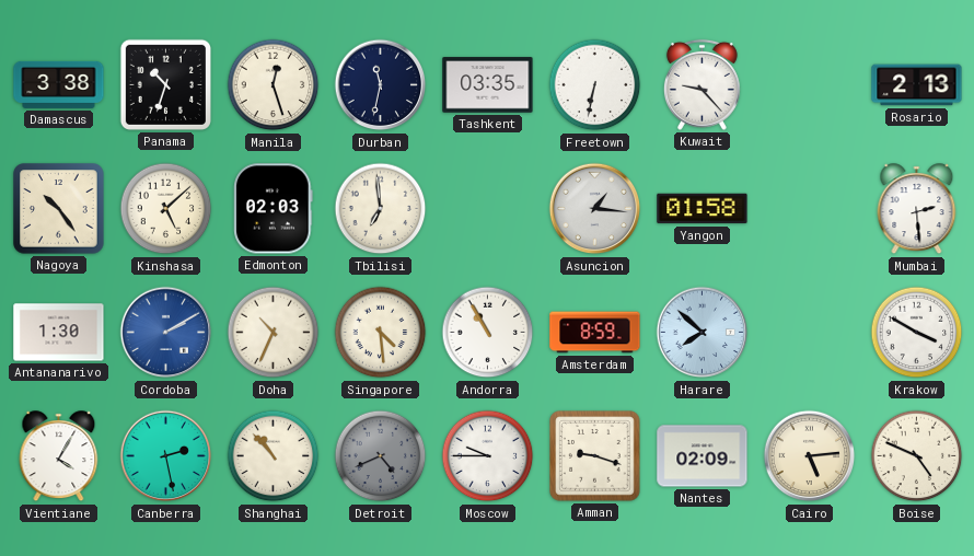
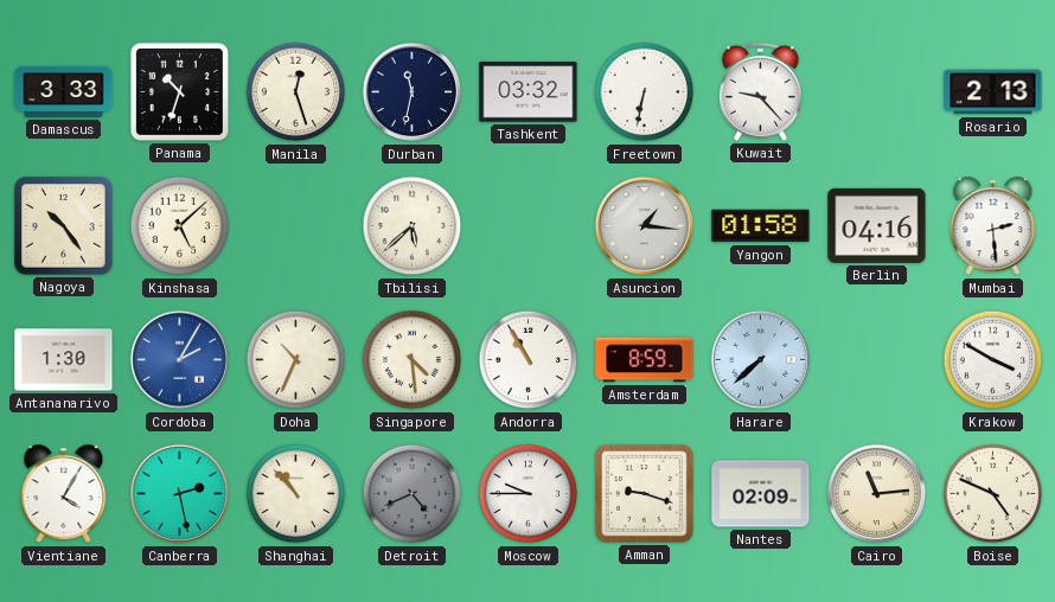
Damascus: 3:38 -> 3:33
Tashkent: 03:35 -> 03:32
Edmonton: 02:03 -> none
Tbilisi: 6:59 -> 5:38
Berlin: none -> 04:16
Cordoba: 2:10 -> 2:05
Harare: 7:52 -> 7:38
Cairo: 5:14 -> 11:14
